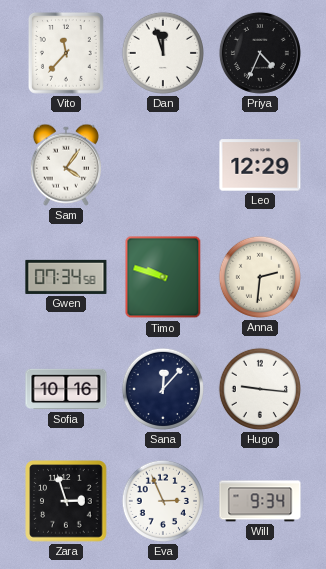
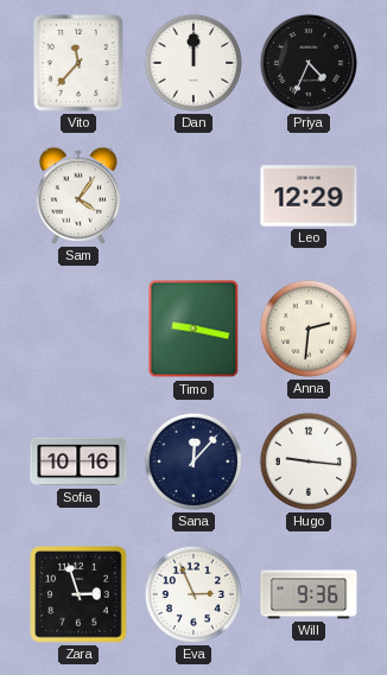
Dan: 11:57 -> 12:00
Gwen: 07:34 -> none
Timo: 9:48 -> 9:17
Will: 9:34 -> 9:36
